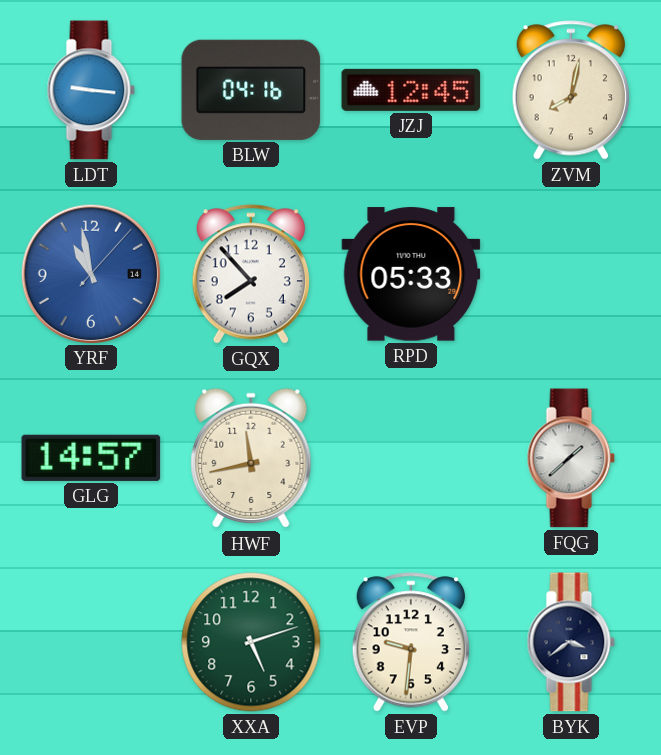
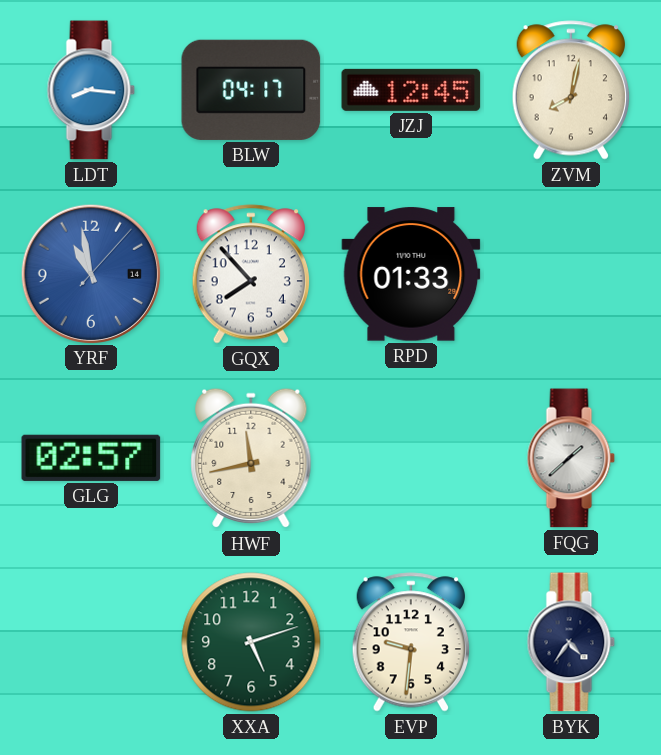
LDT: 9:16 -> 8:16
BLW: 04:16 -> 04:17
RPD: 05:33 -> 01:33
GLG: 14:57 -> 02:57
BYK: 3:39 -> 4:36
